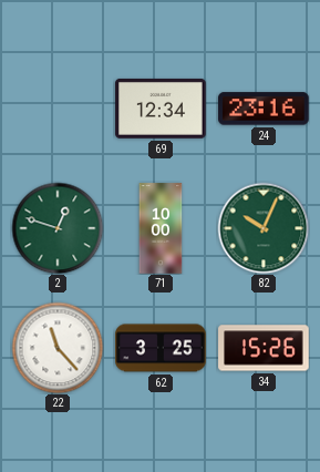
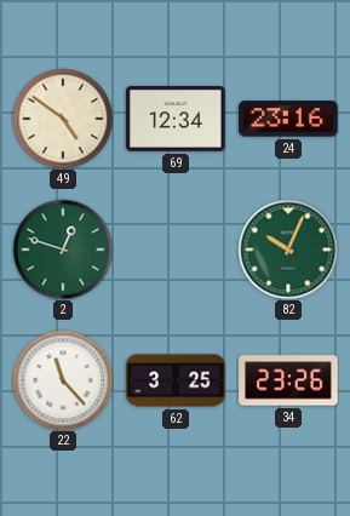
49: none -> 4:51
71: 10:00 -> none
34: 15:26 -> 23:26
